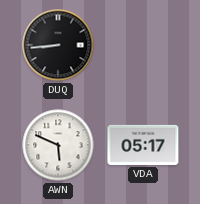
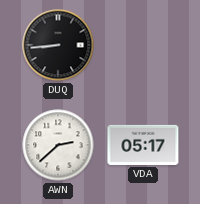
AWN: 5:49 -> 2:38
